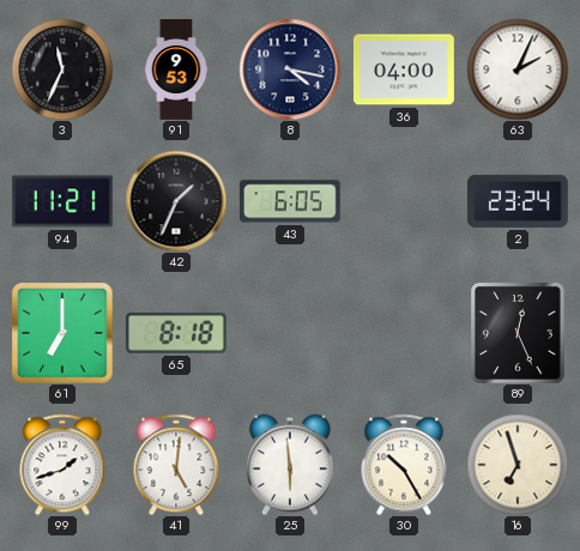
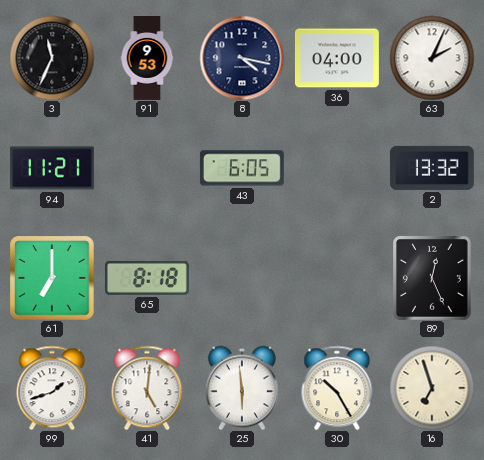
42: 1:34 -> none
2: 23:24 -> 13:32
